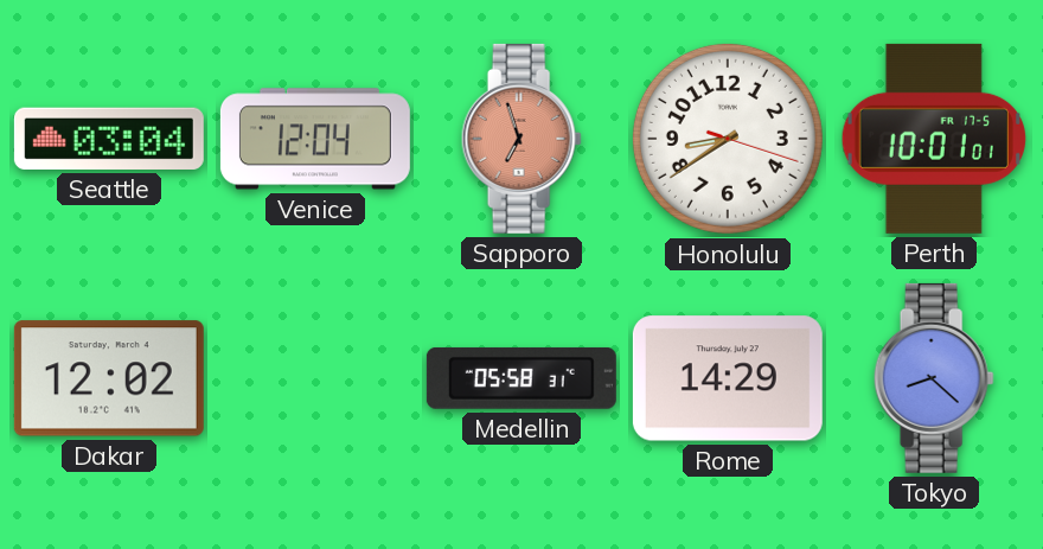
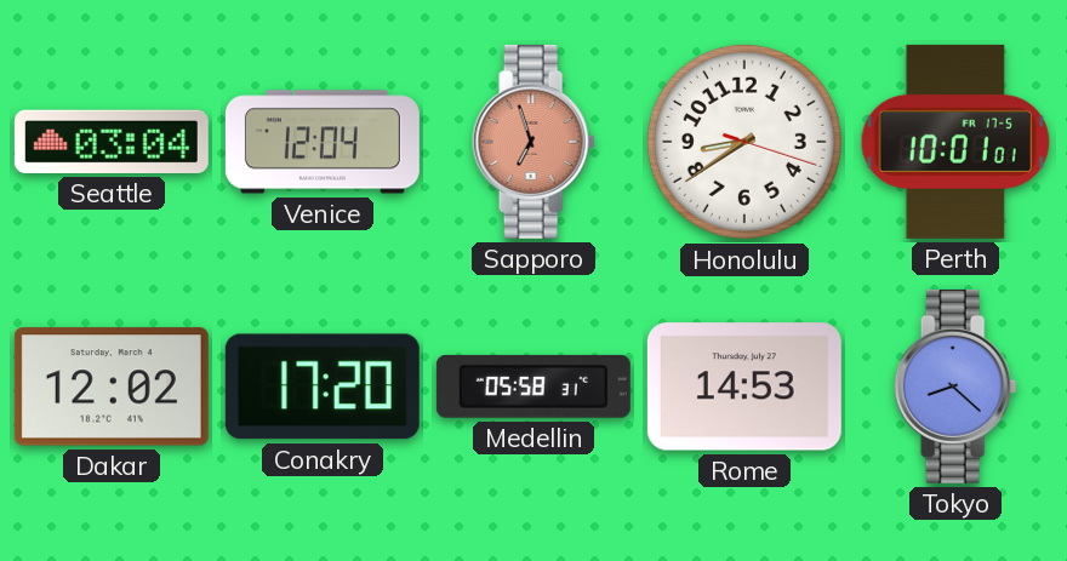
Conakry: none -> 17:20
Rome: 14:29 -> 14:53
